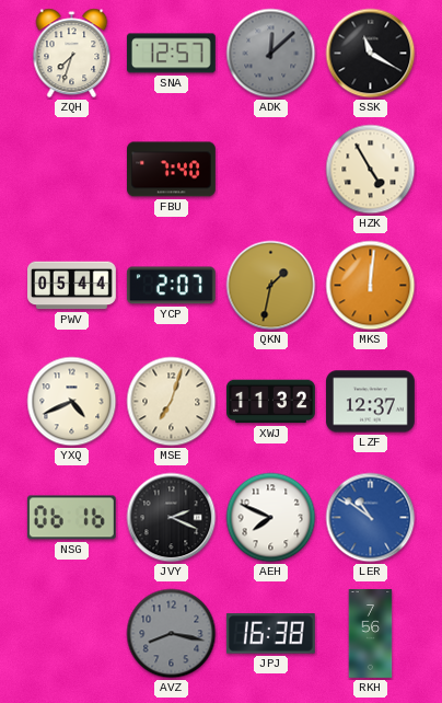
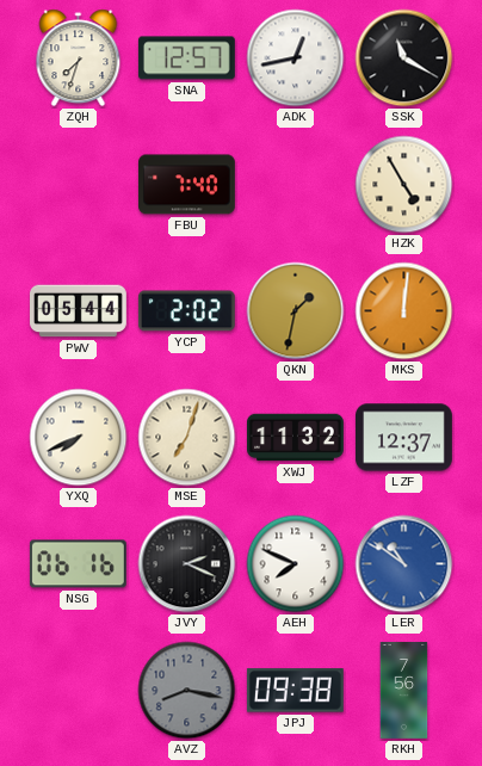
ADK: 12:08 -> 12:43
ADK dial: grey -> white
YCP: 2:07 -> 2:02
YXQ: 4:41 -> 7:41
JPJ: 16:38 -> 09:38
